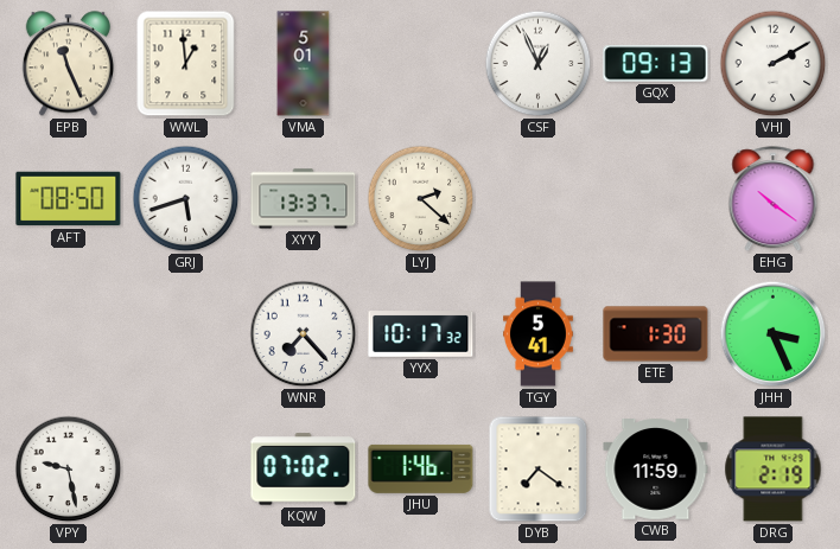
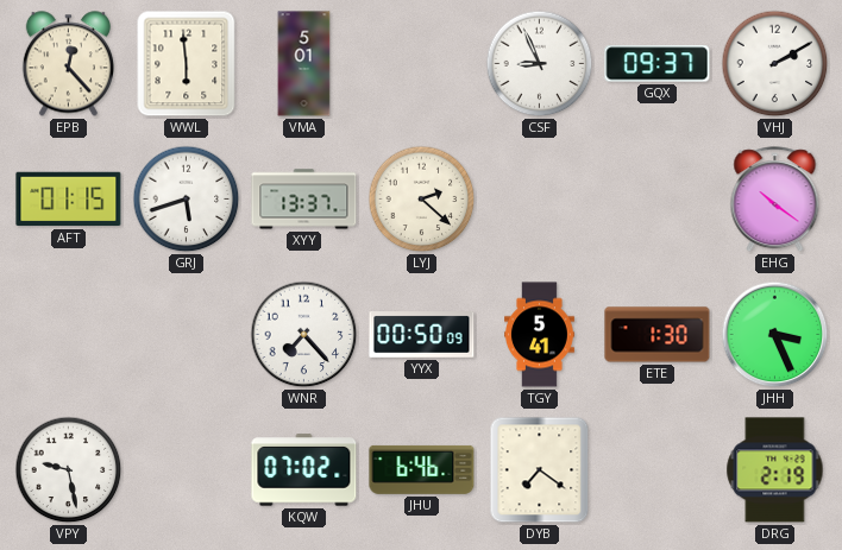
EPB: 11:26 -> 12:23
WWL: 12:59 -> 5:59
CSF: 12:56 -> 8:56
GQX: 09:13 -> 09:37
AFT: 08:50 -> 01:15
YYX: 10:17 -> 00:50
JHU: 1:46 -> 6:46
CWB: 11:59 -> none
